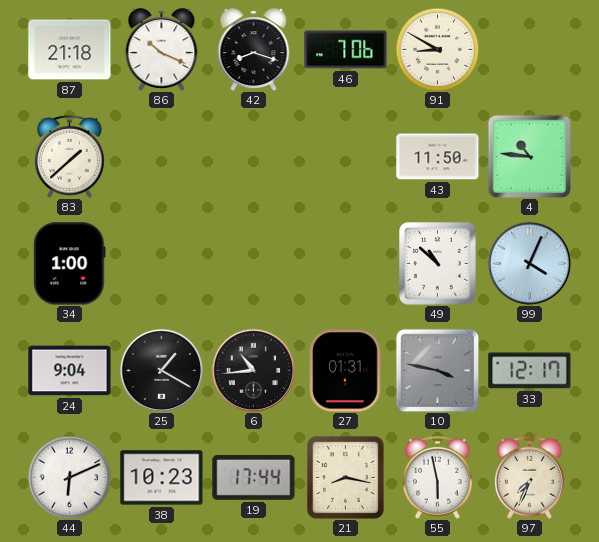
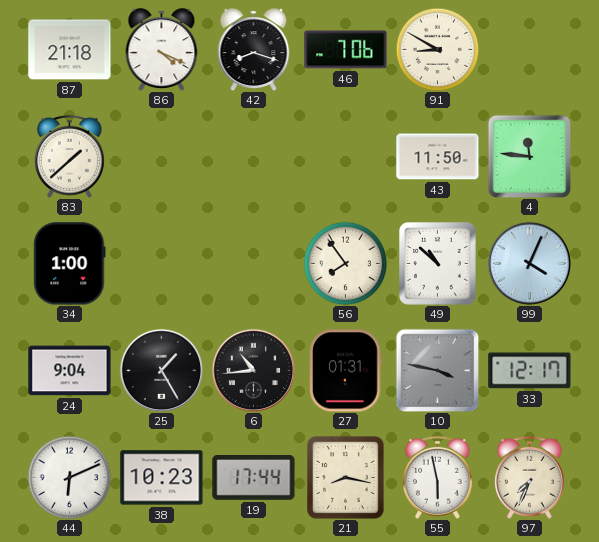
86: 10:19 -> 4:19
4: 10:46 -> 11:46
56: none -> 7:54
25: 1:20 -> 1:25
